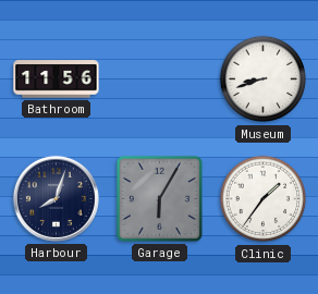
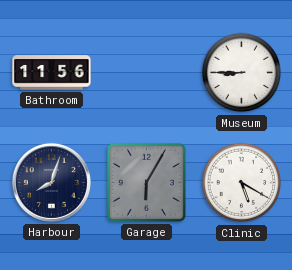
Museum: 8:42 -> 8:45
Clinic: 1:36 -> 5:20
